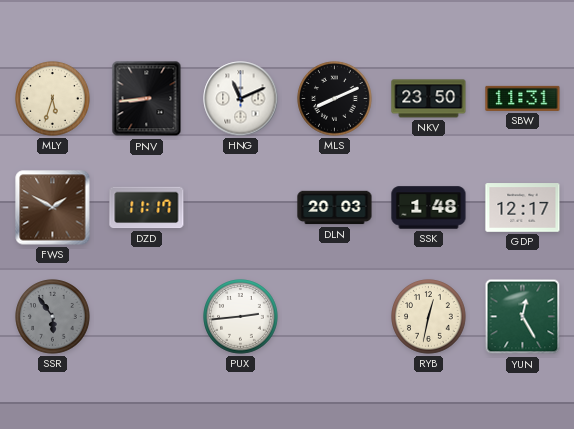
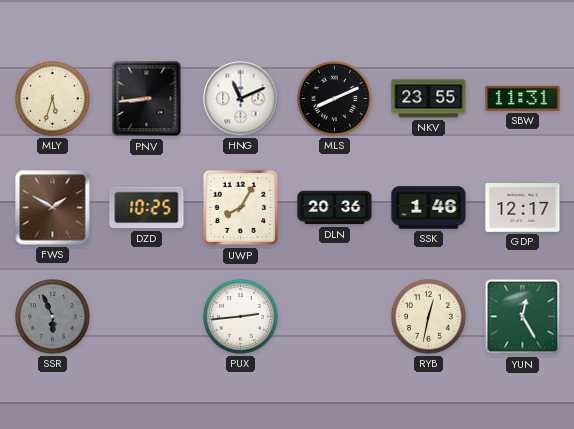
NKV: 23:50 -> 23:55
DZD: 11:17 -> 10:25
UWP: none -> 8:05
DLN: 20:03 -> 20:36
SSK: 1:48 -> 1:46
SSR: 5:54 -> 5:56
